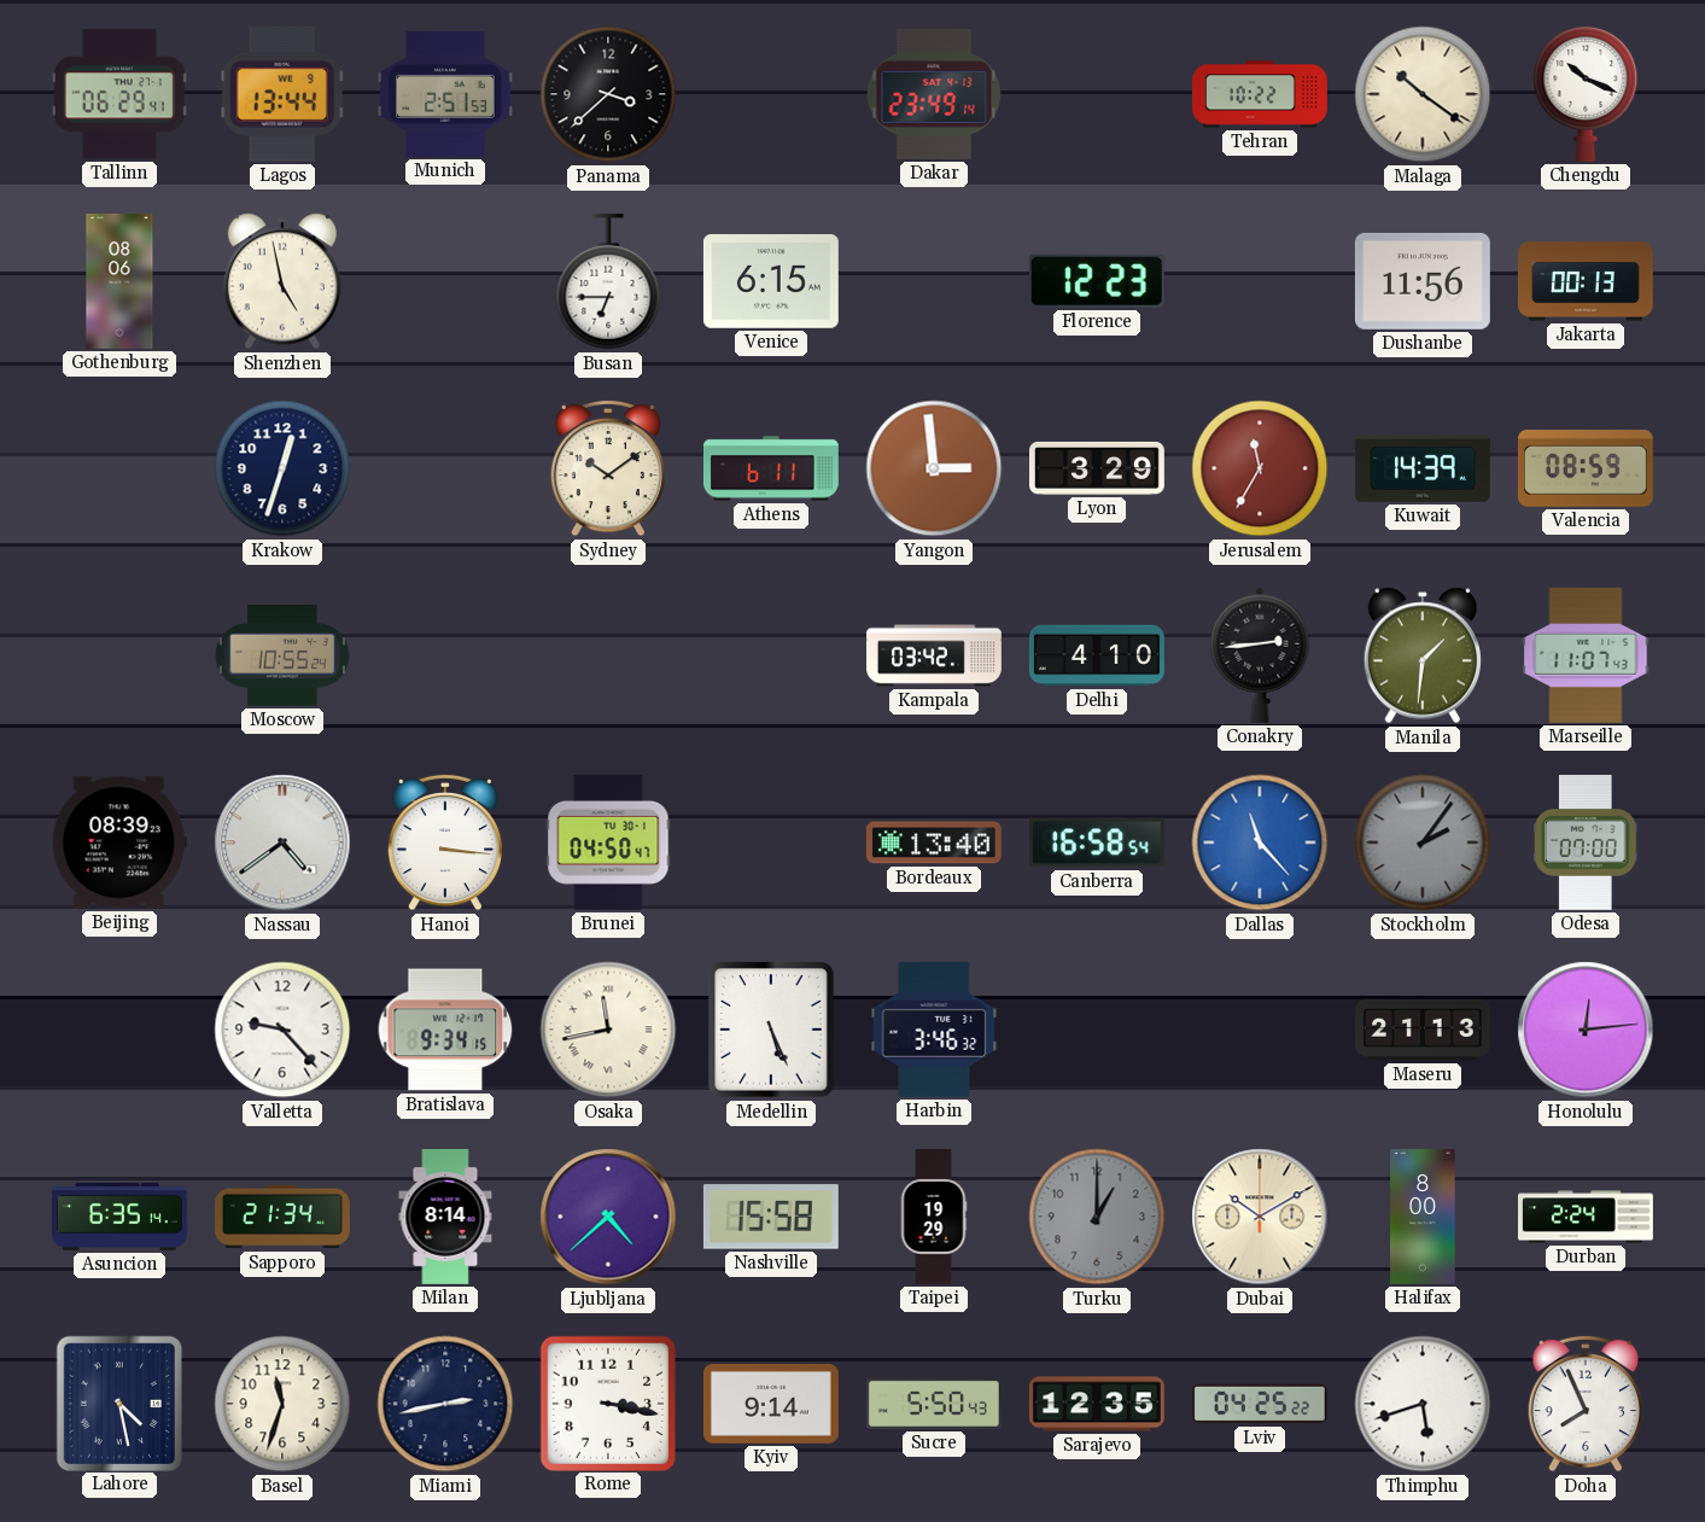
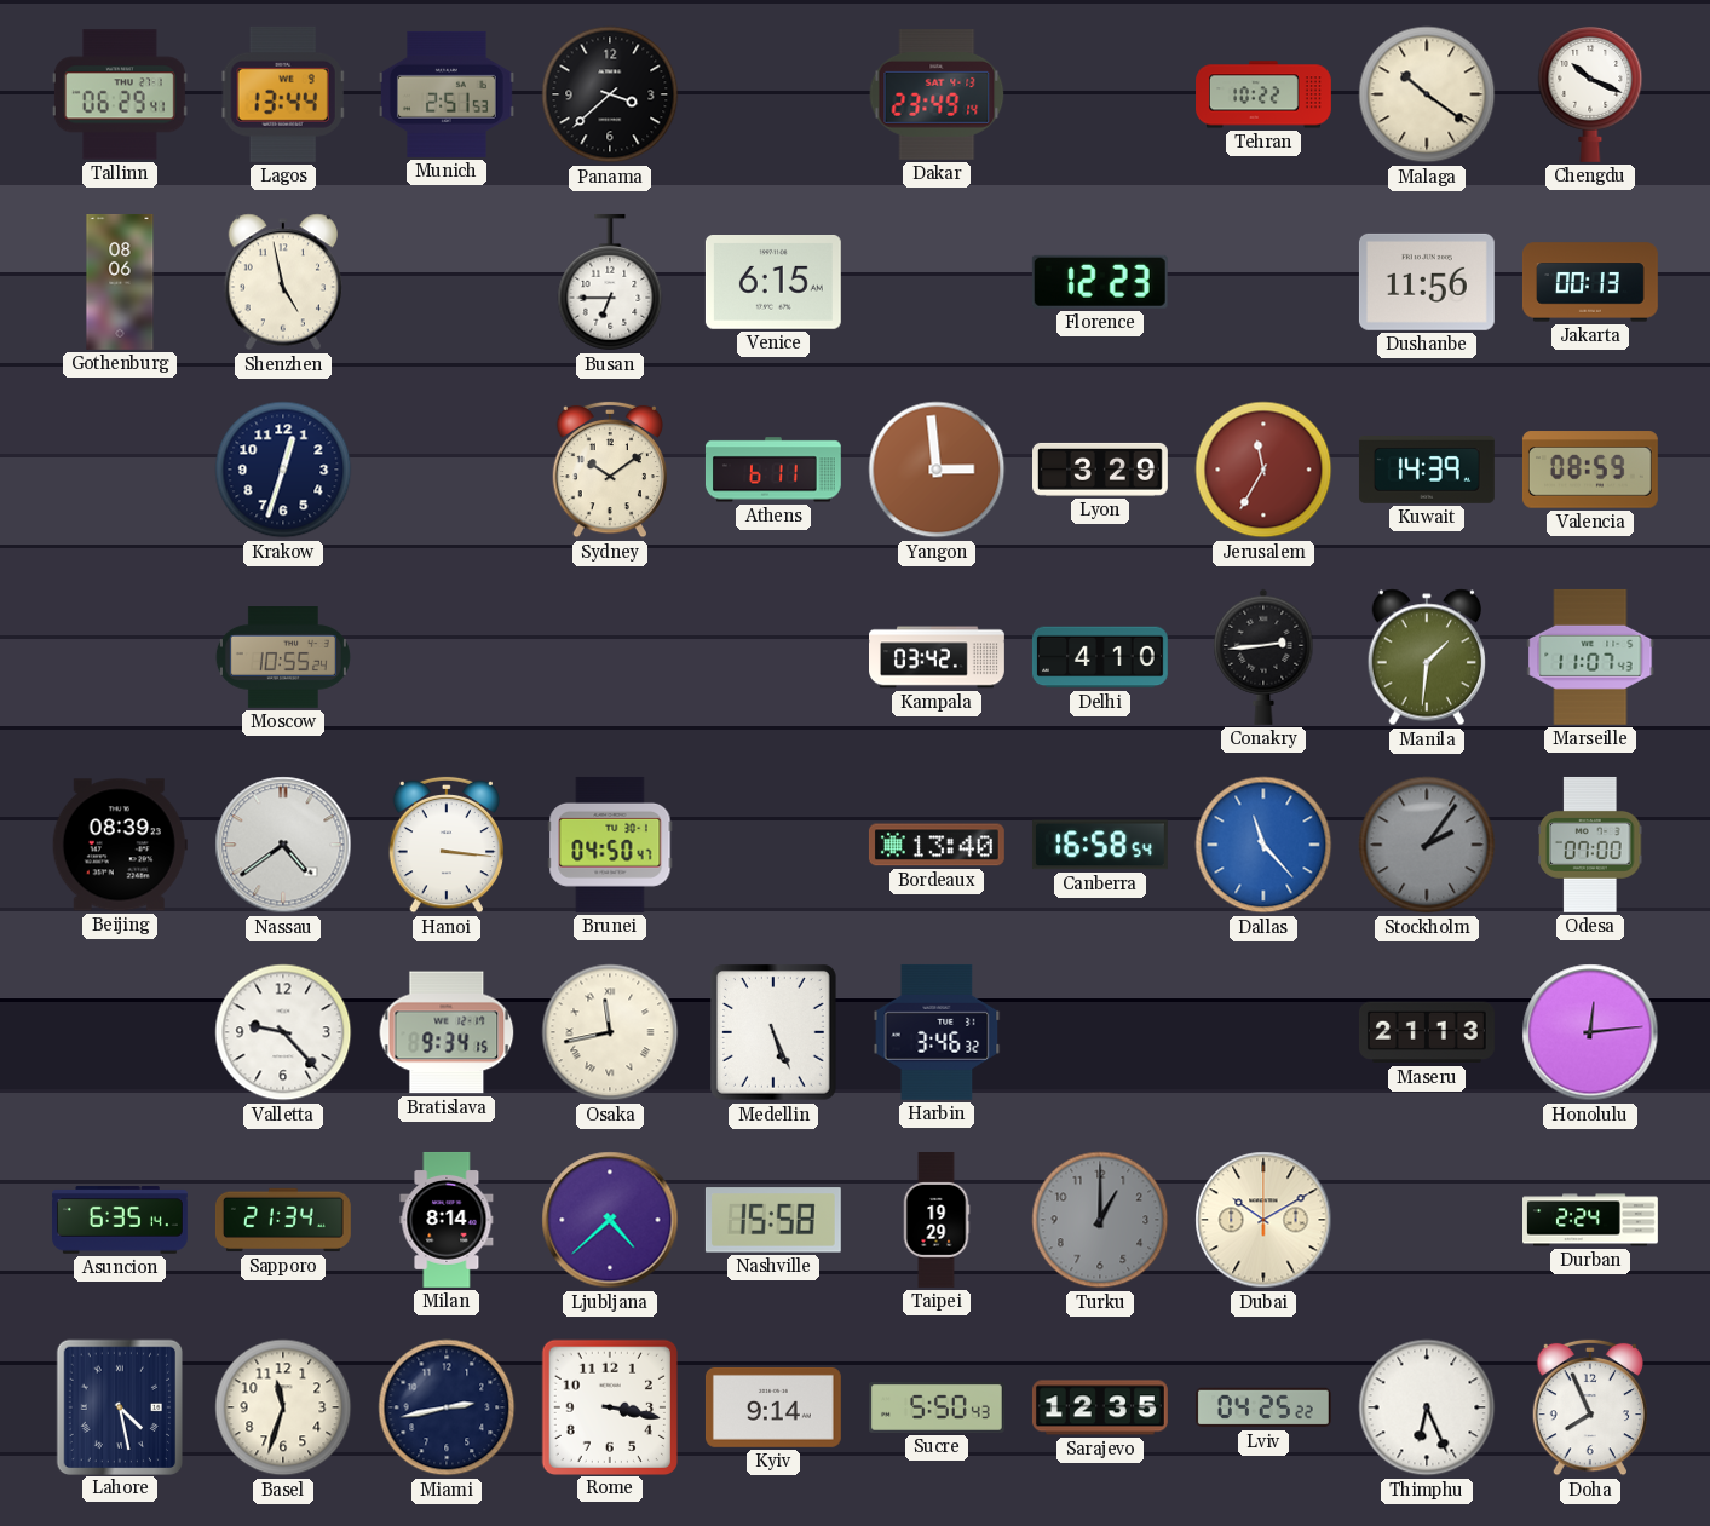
Halifax: 8:00 -> none
Thimphu: 5:42 -> 6:26
